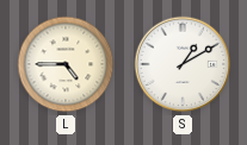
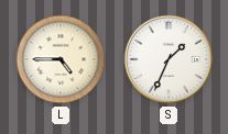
S: 1:10 -> 1:34
